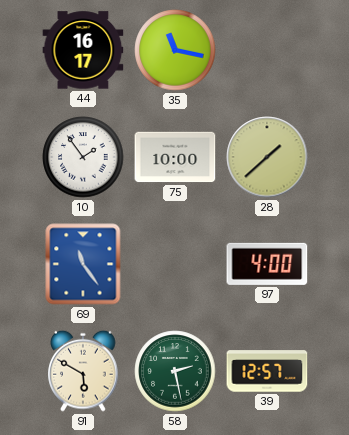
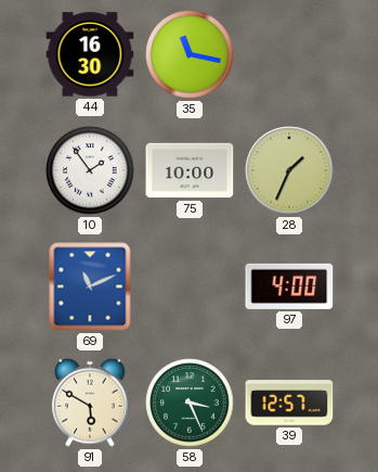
44: 16:17 -> 16:30
28: 1:38 -> 1:34
69: 11:24 -> 11:11
58: 2:28 -> 3:26
